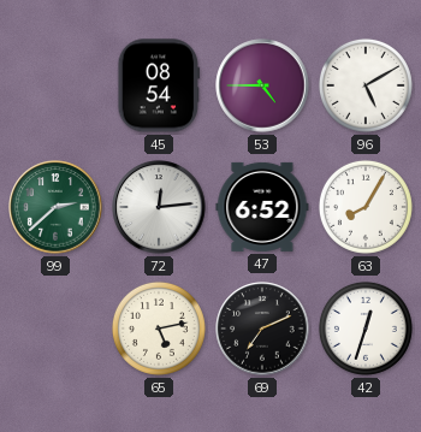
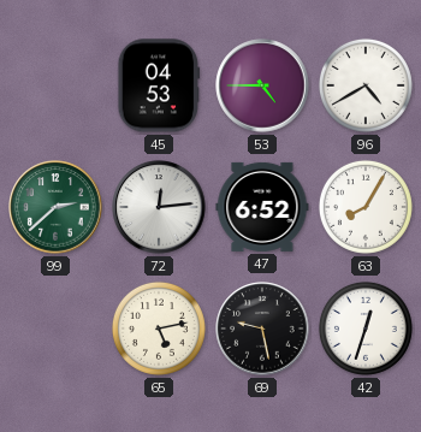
45: 08:54 -> 04:53
96: 5:10 -> 4:40
69: 7:11 -> 9:28
